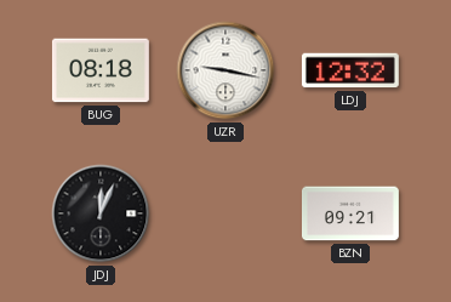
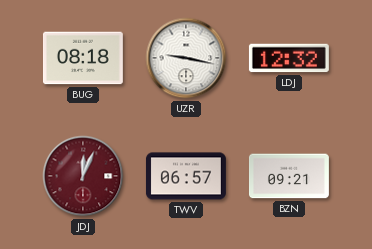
JDJ dial: black -> burgundy
TWV: none -> 06:57
